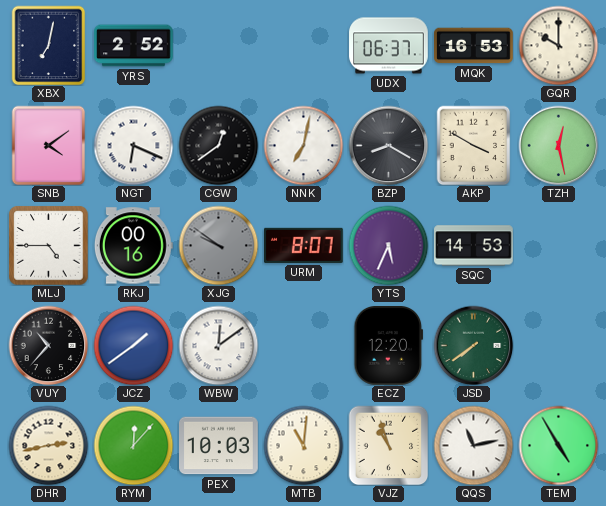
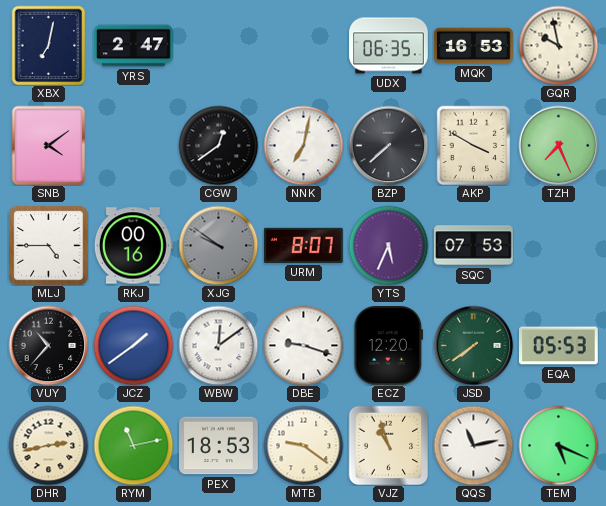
YRS: 2:52 -> 2:47
UDX: 06:37 -> 06:35
GQR: 10:00 -> 9:58
NGT: 6:19 -> none
BZP: 8:20 -> 7:38
TZH: 12:28 -> 7:26
SQC: 14:53 -> 07:53
DBE: none -> 9:18
EQA: none -> 05:53
RYM: 12:07 -> 11:13
PEX: 10:03 -> 18:53
MTB: 11:01 -> 9:21
TEM: 4:55 -> 5:19
